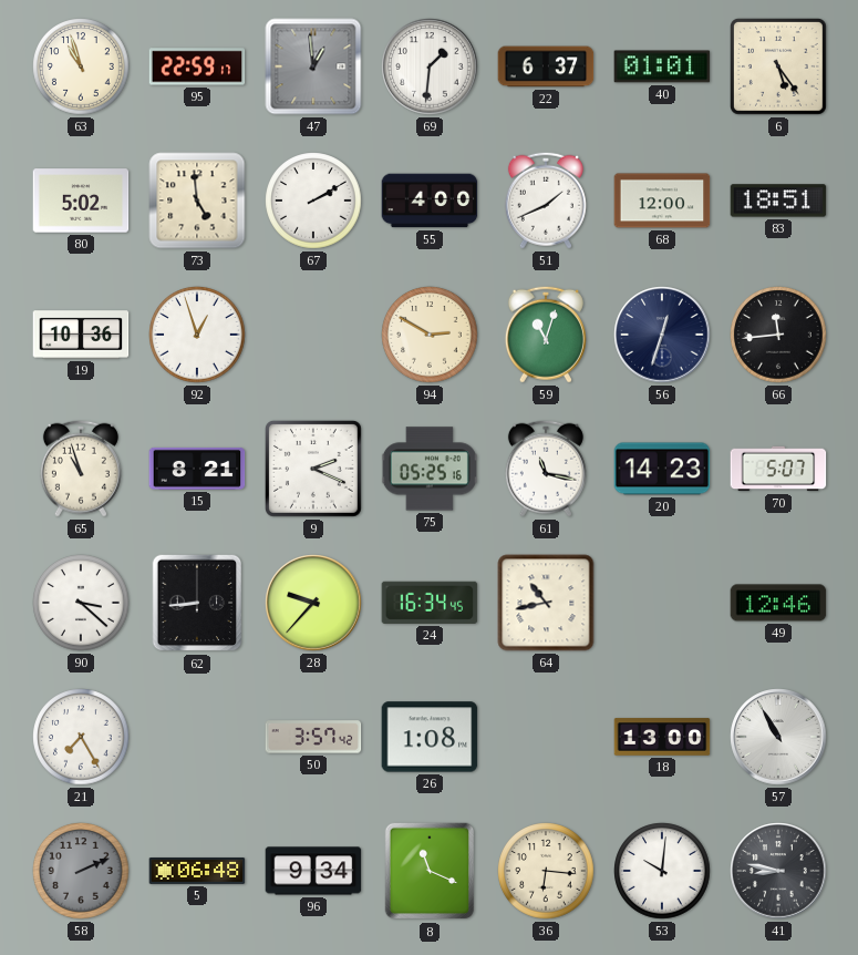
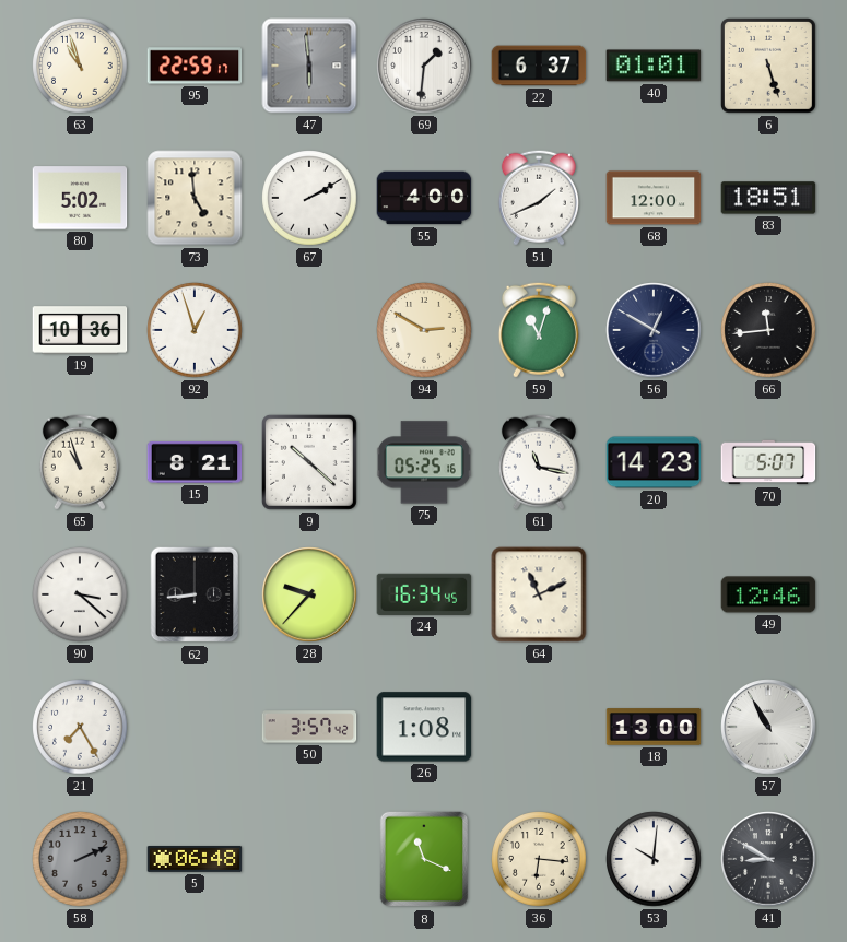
47: 12:59 -> 5:59
6: 5:24 -> 5:27
56: 12:33 -> 12:50
9: 2:19 -> 10:22
64: 10:43 -> 11:11
96: 9:34 -> none
41: 8:47 -> 8:50
